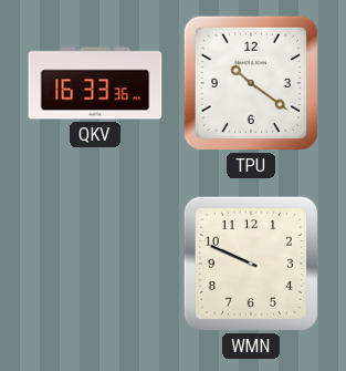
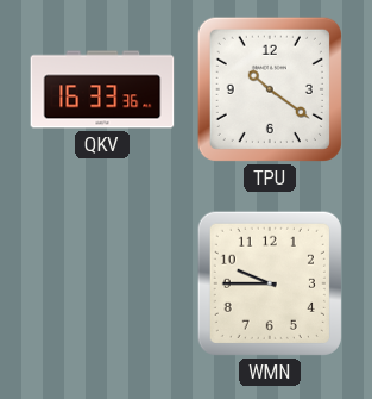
WMN: 9:49 -> 9:45
